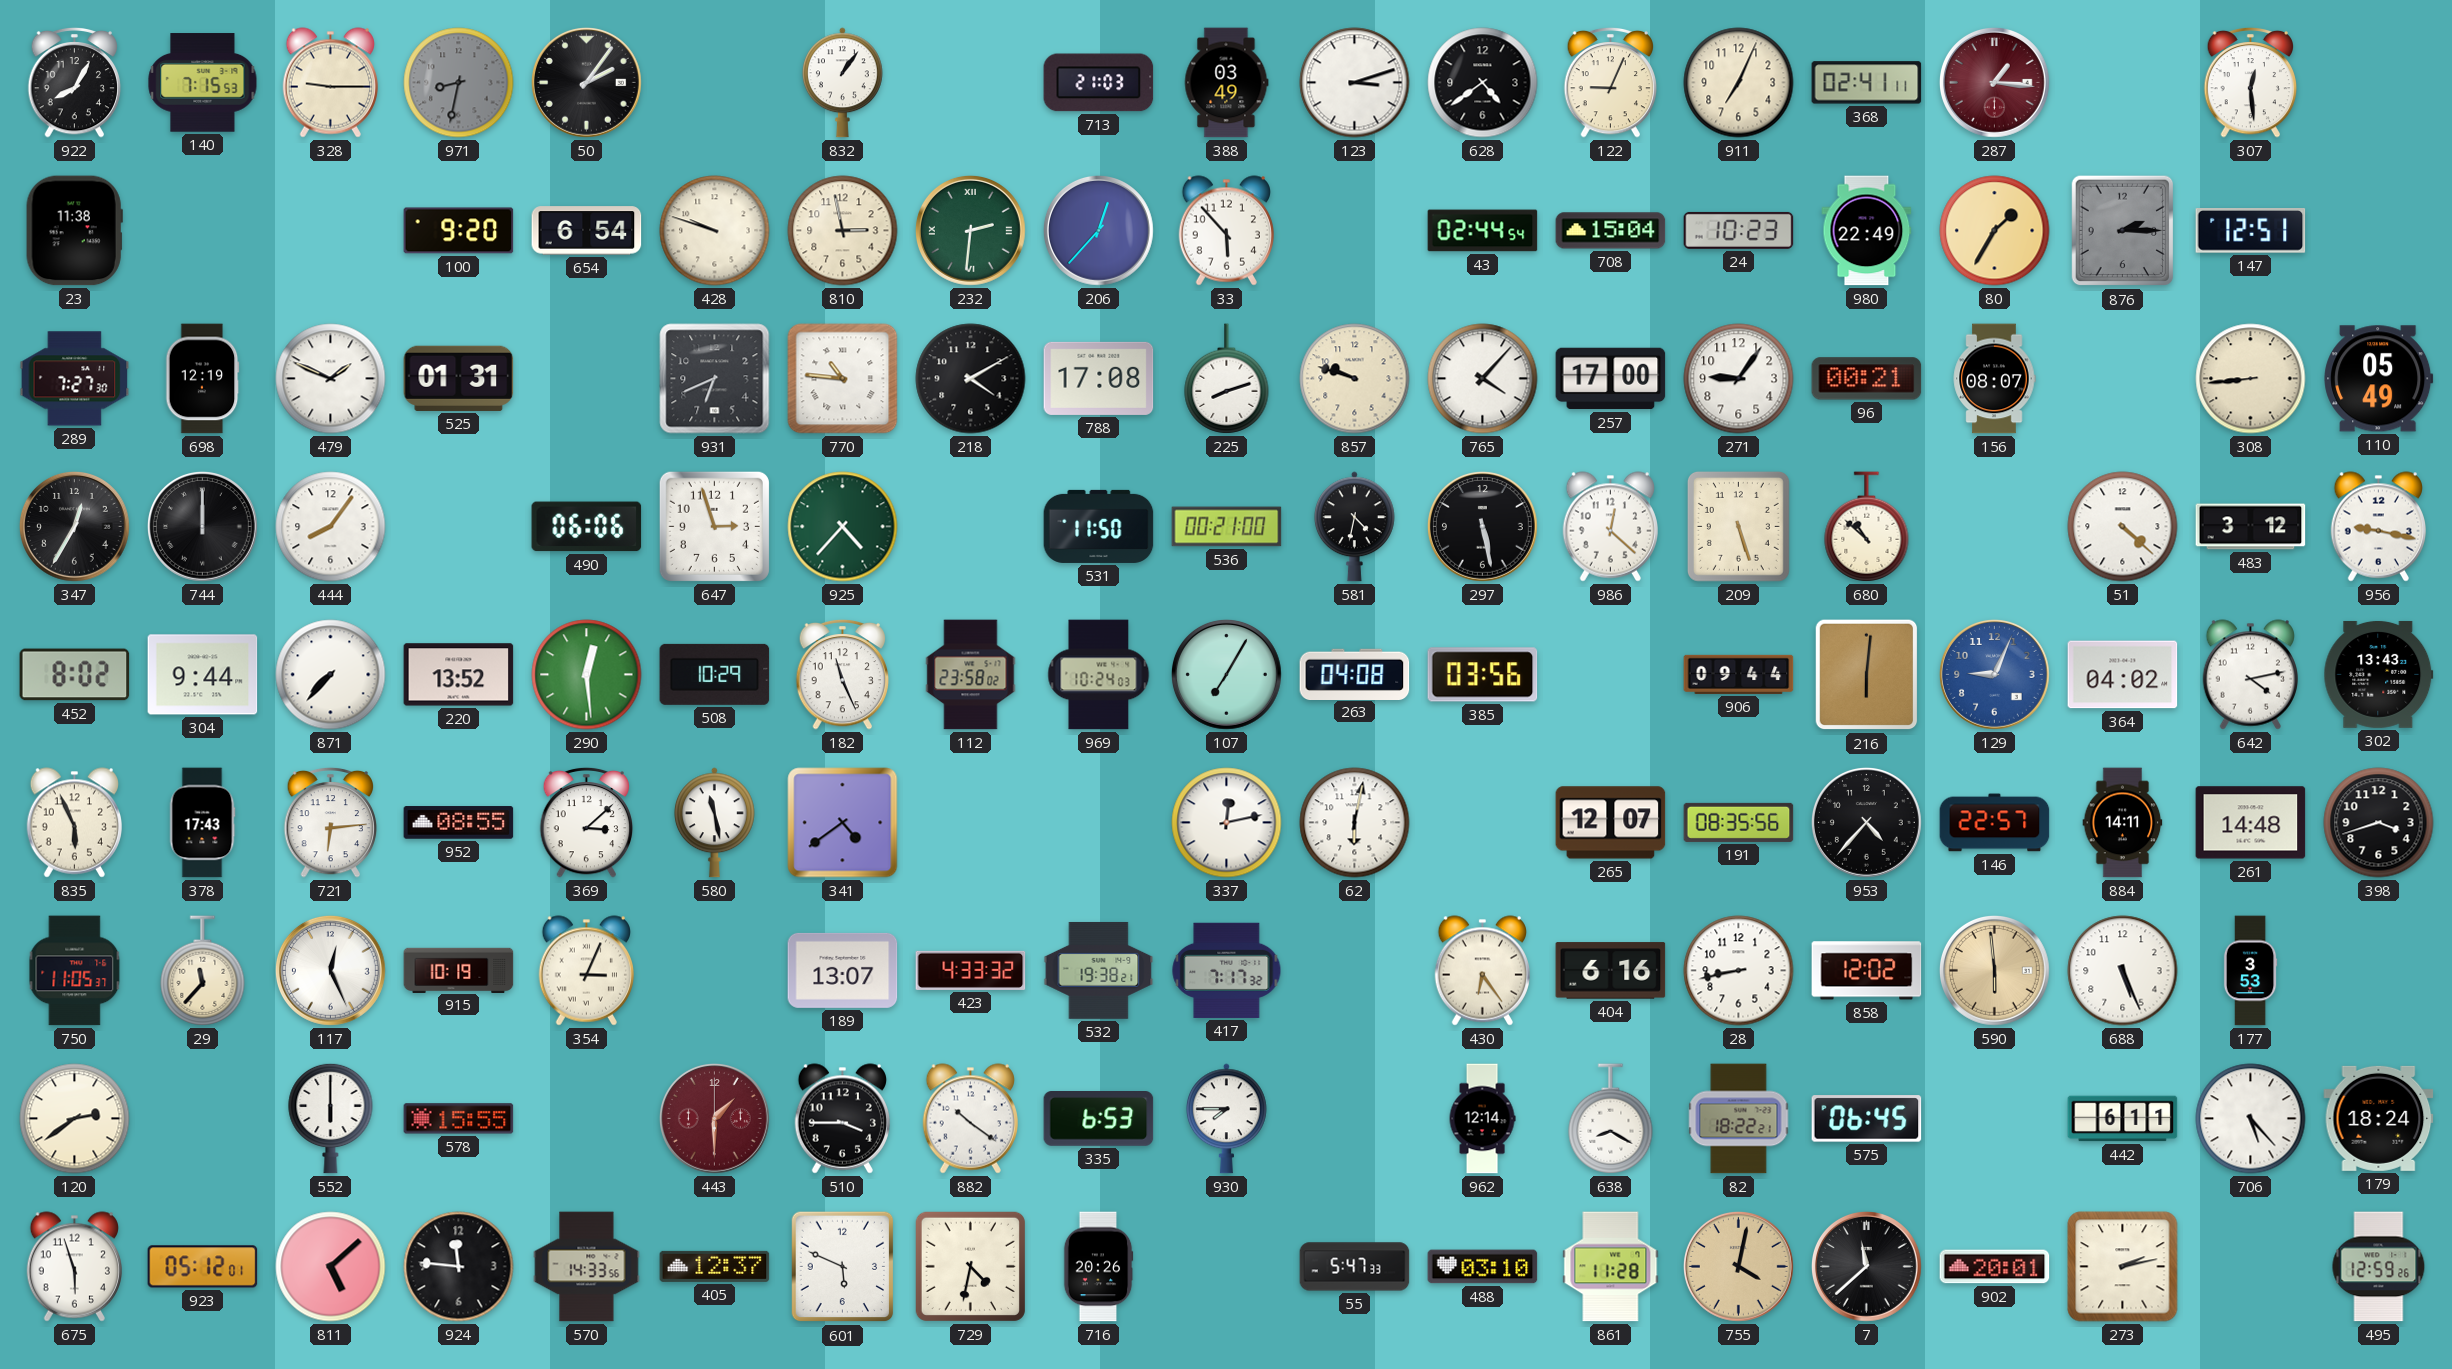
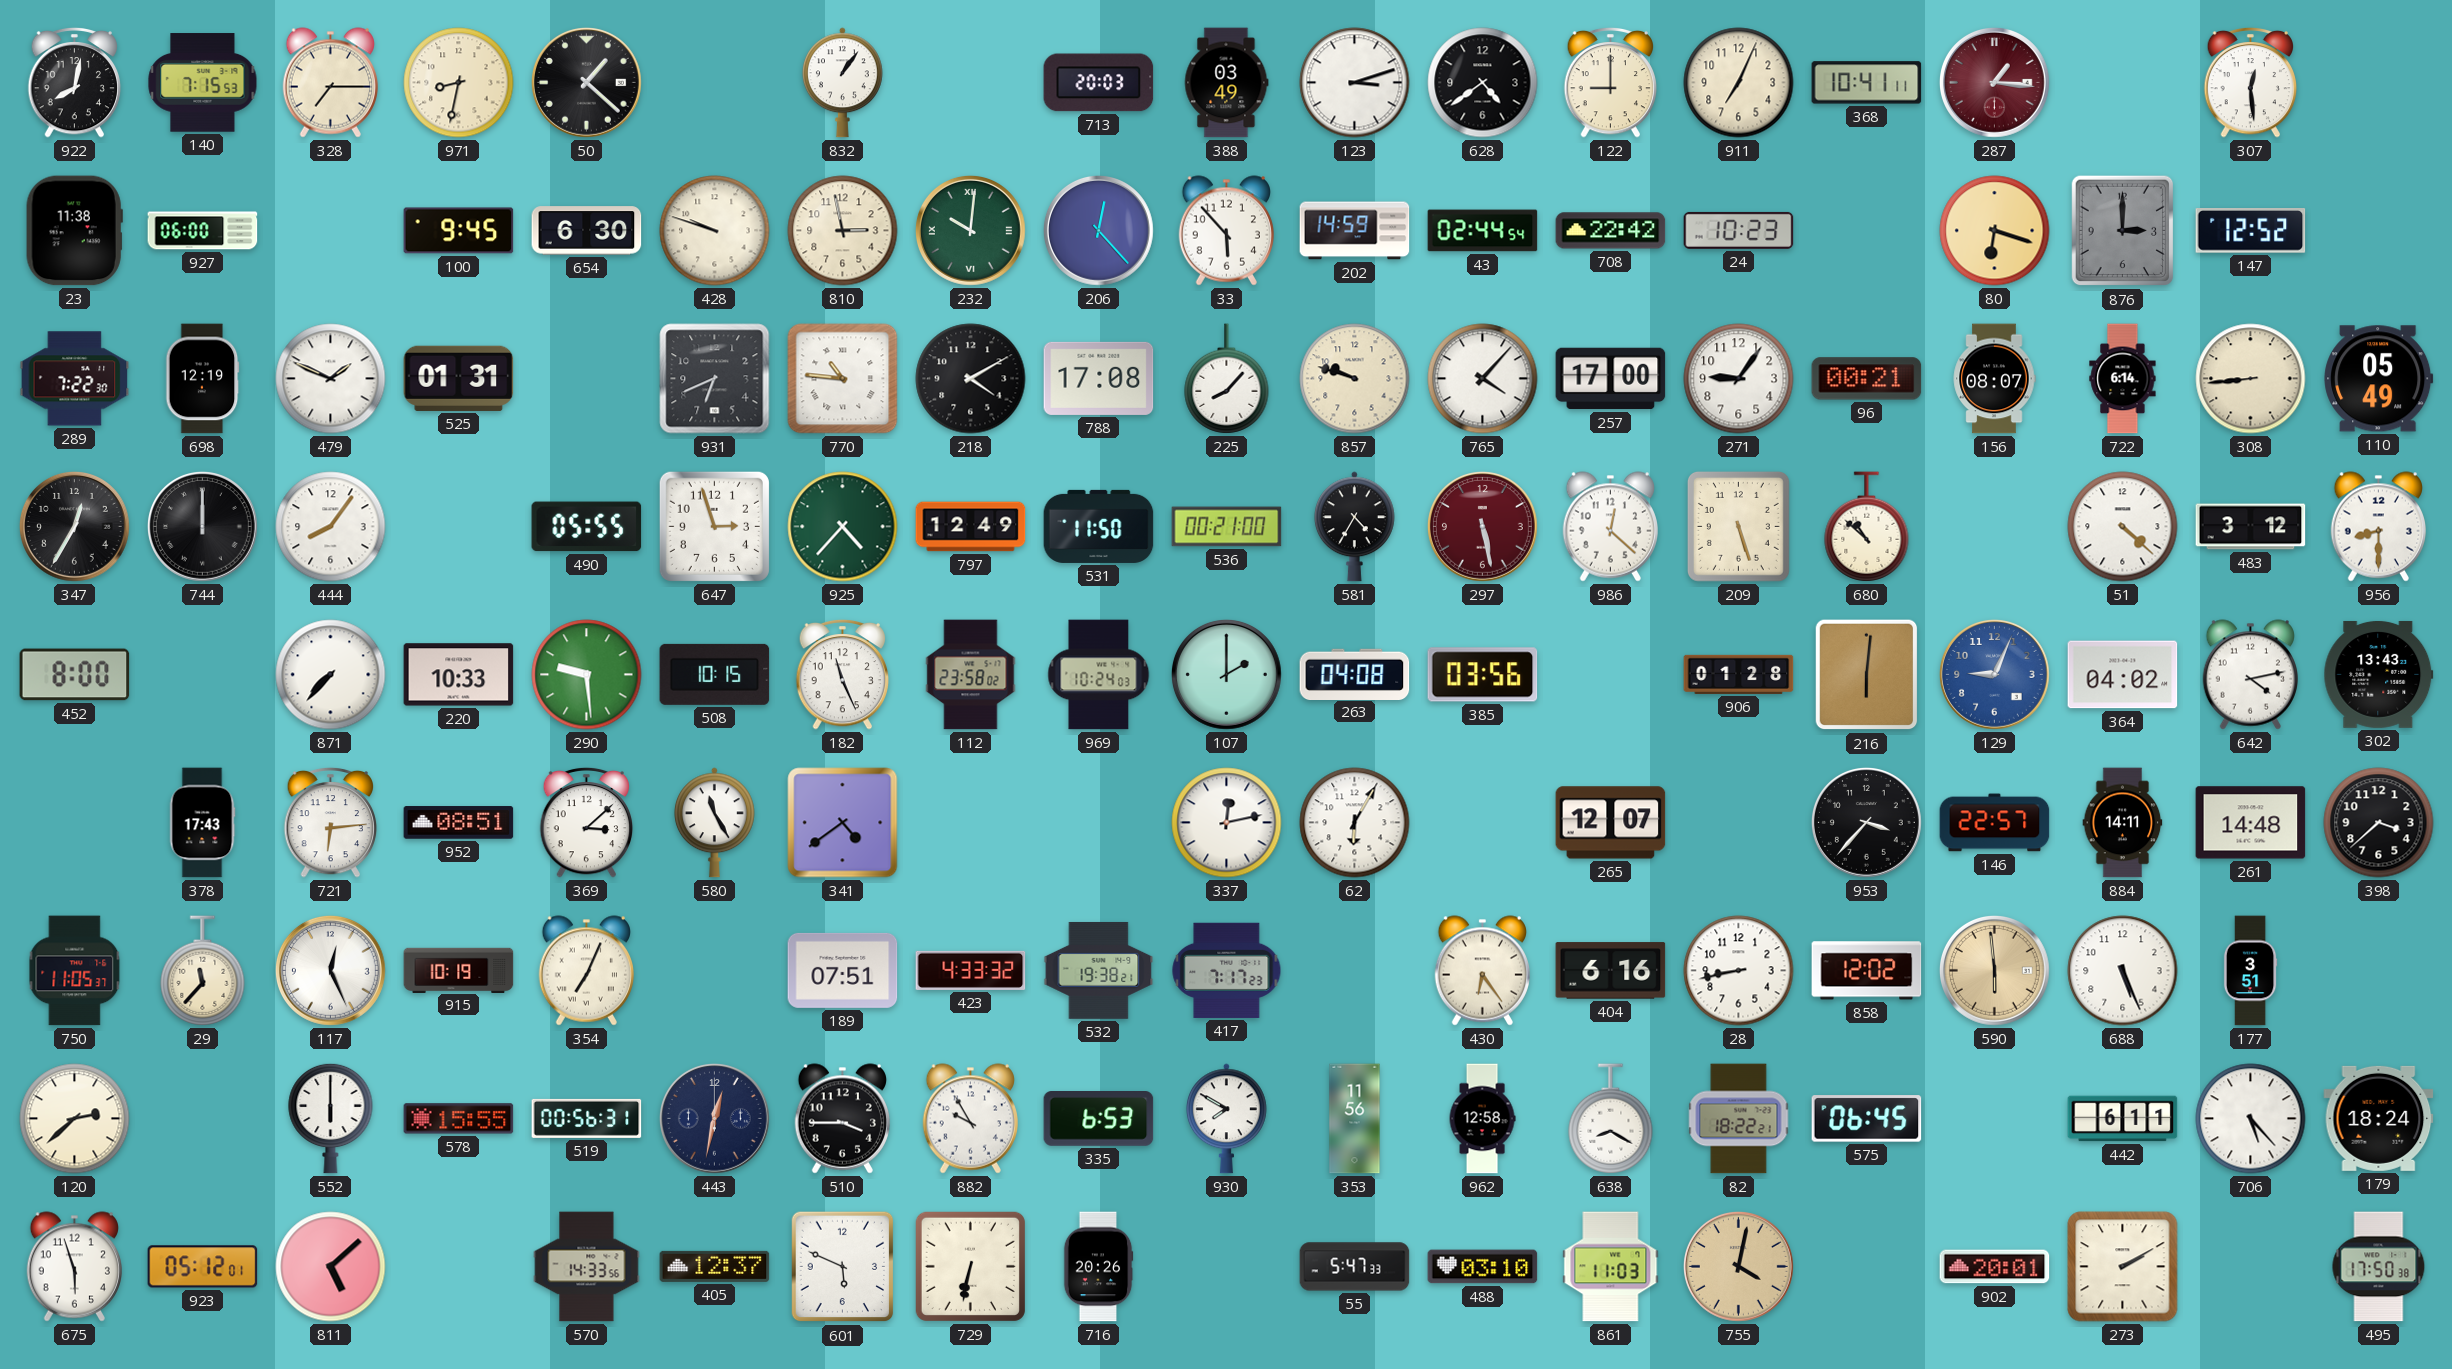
922: 8:05 -> 8:02
328: 9:15 -> 7:15
971 dial: grey -> cream
50: 2:06 -> 1:22
713: 21:03 -> 20:03
122: 9:04 -> 9:00
368: 02:41 -> 10:41
927: none -> 06:00
100: 9:20 -> 9:45
654: 6:54 -> 6:30
232: 2:31 -> 10:01
206: 12:37 -> 12:23
202: none -> 14:59
708: 15:04 -> 22:42
980: 22:49 -> none
80: 1:35 -> 6:18
876: 2:15 -> 3:00
147: 12:51 -> 12:52
289: 7:27 -> 7:22
225: 8:12 -> 8:07
722: none -> 6:14
490: 06:06 -> 05:55
797: none -> 12:49
581: 4:32 -> 4:35
297 dial: black -> burgundy
956: 9:17 -> 8:30
452: 8:02 -> 8:00
304: 9:44 -> none
220: 13:52 -> 10:33
290: 12:29 -> 9:29
508: 10:29 -> 10:15
107: 7:05 -> 2:00
906: 09:44 -> 01:28
835: 5:56 -> none
952: 08:55 -> 08:51
580: 11:28 -> 11:25
62: 6:02 -> 6:05
191: 08:35 -> none
953: 4:37 -> 3:37
398: 3:42 -> 3:38
354: 3:04 -> 7:04
189: 13:07 -> 07:51
417: 7:17:32 -> 7:17:23
177: 3:53 -> 3:51
120: 2:39 -> 2:38
519: none -> 00:56
443: 1:30 -> 12:32
443 dial: burgundy -> navy
882: 10:21 -> 9:55
930: 7:45 -> 7:50
353: none -> 11:56
962: 12:14 -> 12:58
924: 11:46 -> none
729: 4:32 -> 6:32
861: 11:28 -> 11:03
7: 11:38 -> none
273: 2:13 -> 2:10
495: 12:59 -> 17:50
